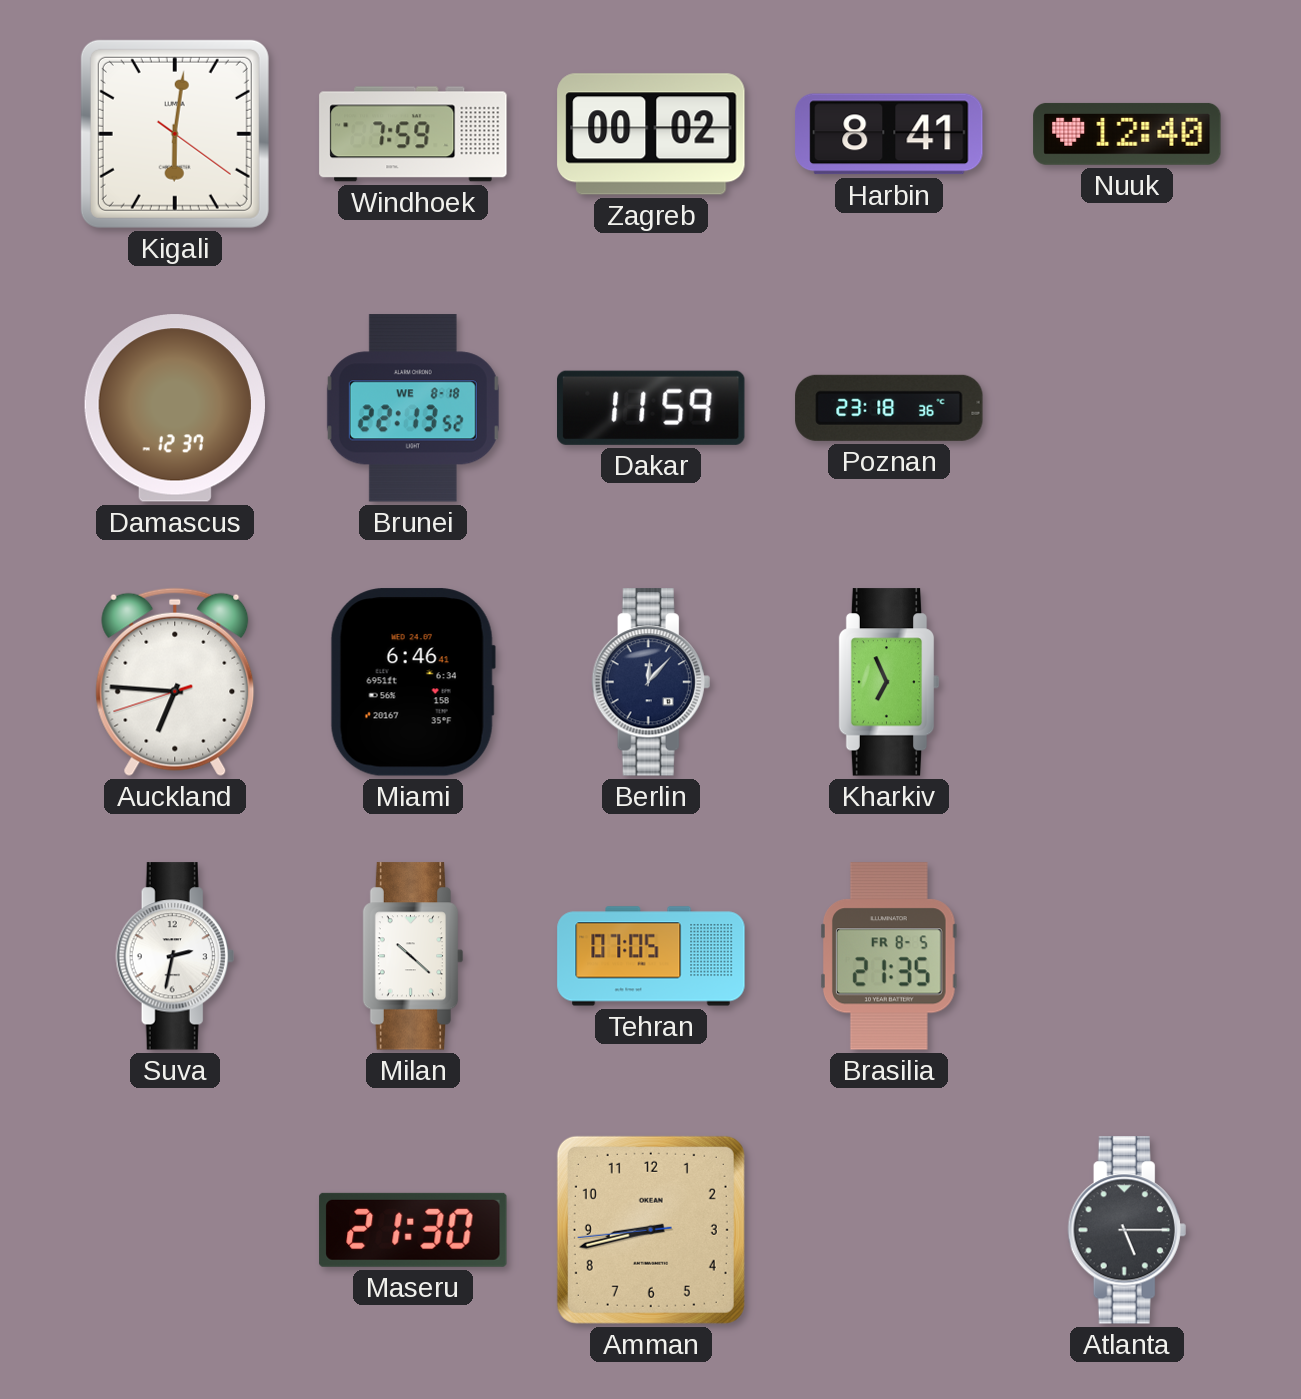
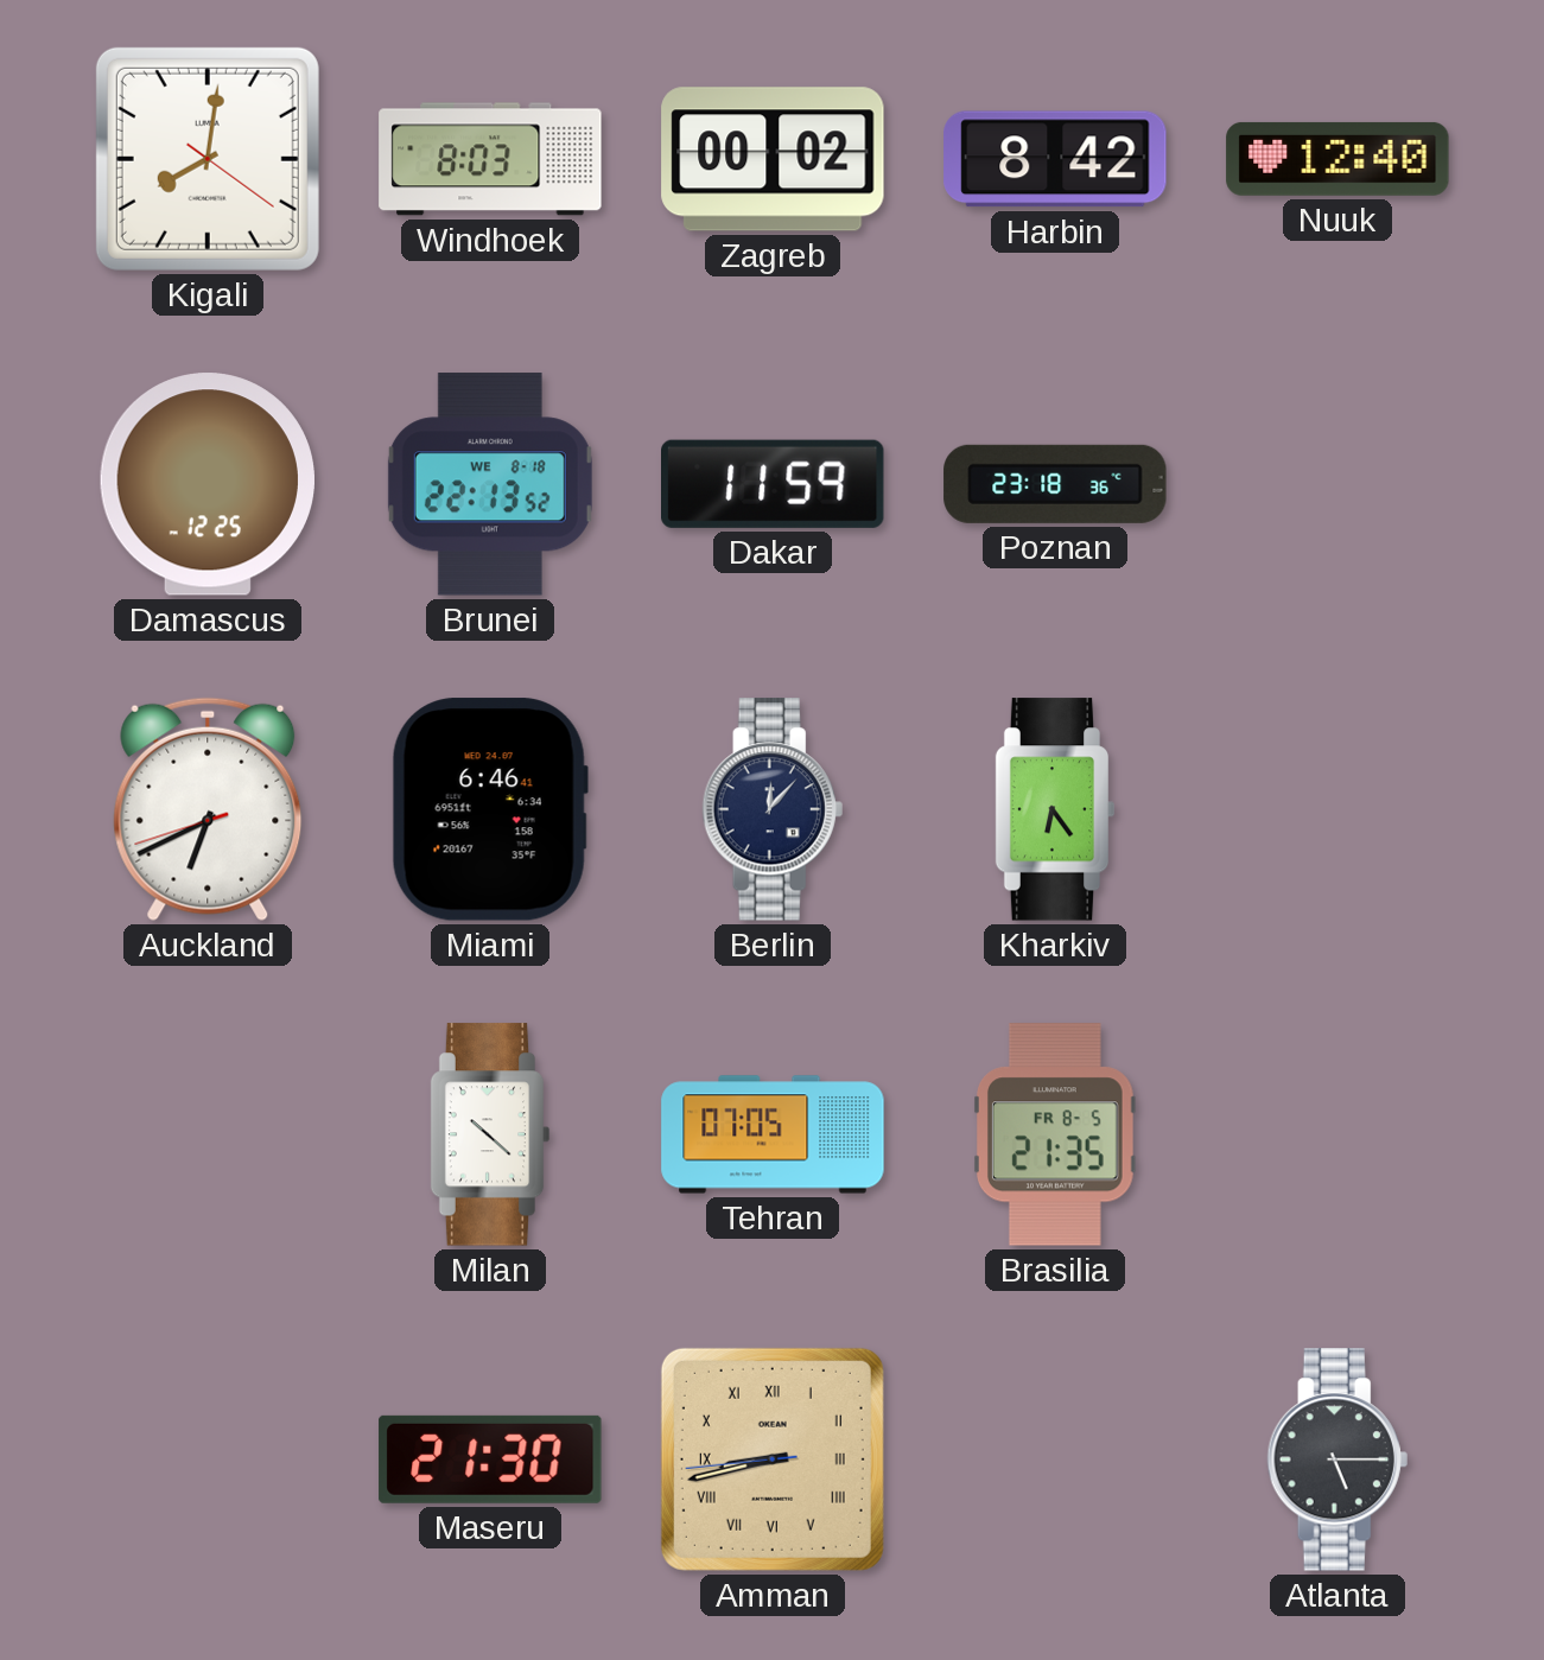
Kigali: 6:01 -> 8:01
Windhoek: 7:59 -> 8:03
Harbin: 8:41 -> 8:42
Damascus: 12:37 -> 12:25
Auckland: 6:45 -> 6:40
Kharkiv: 6:56 -> 6:24
Suva: 2:32 -> none
Amman numerals: Arabic -> Roman
